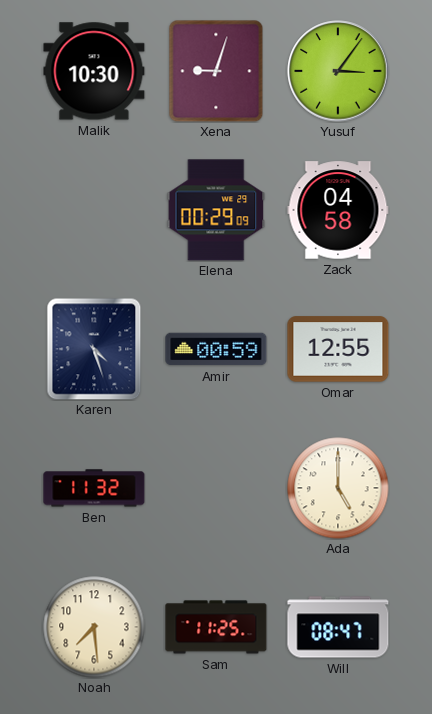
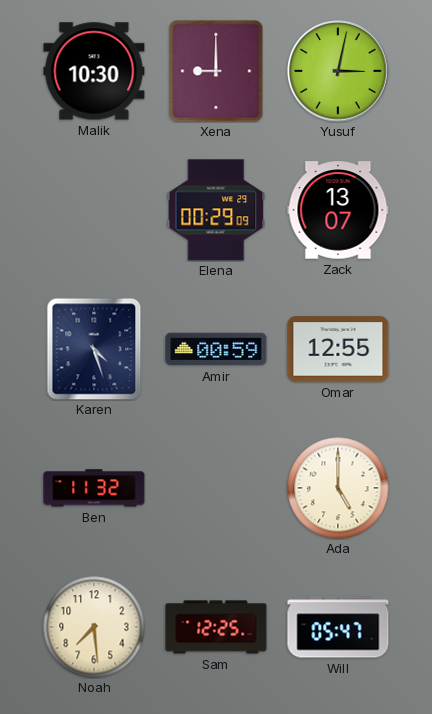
Xena: 9:03 -> 9:00
Yusuf: 3:06 -> 3:02
Zack: 04:58 -> 13:07
Sam: 11:25 -> 12:25
Will: 08:47 -> 05:47
